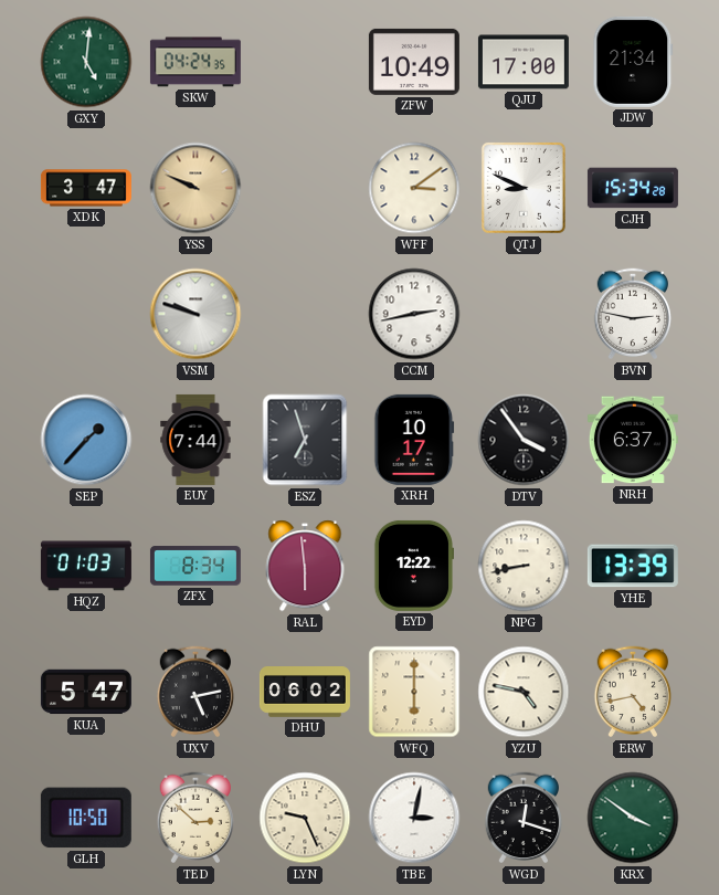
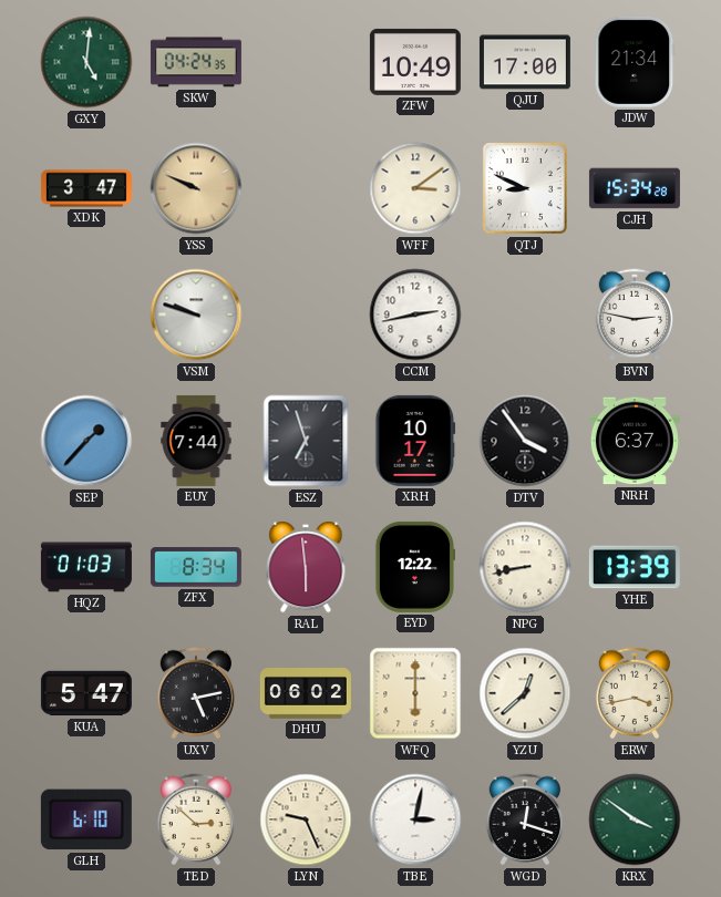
YZU: 4:47 -> 12:38
ERW: 4:43 -> 3:43
GLH: 10:50 -> 6:10
